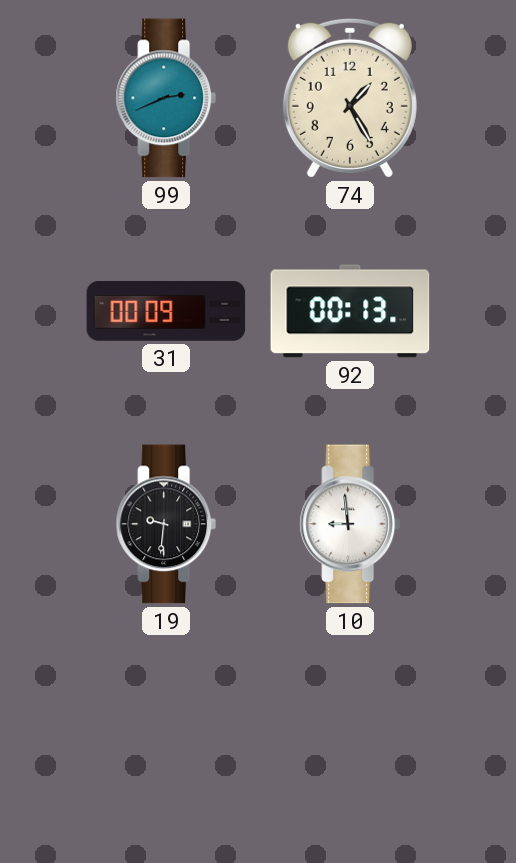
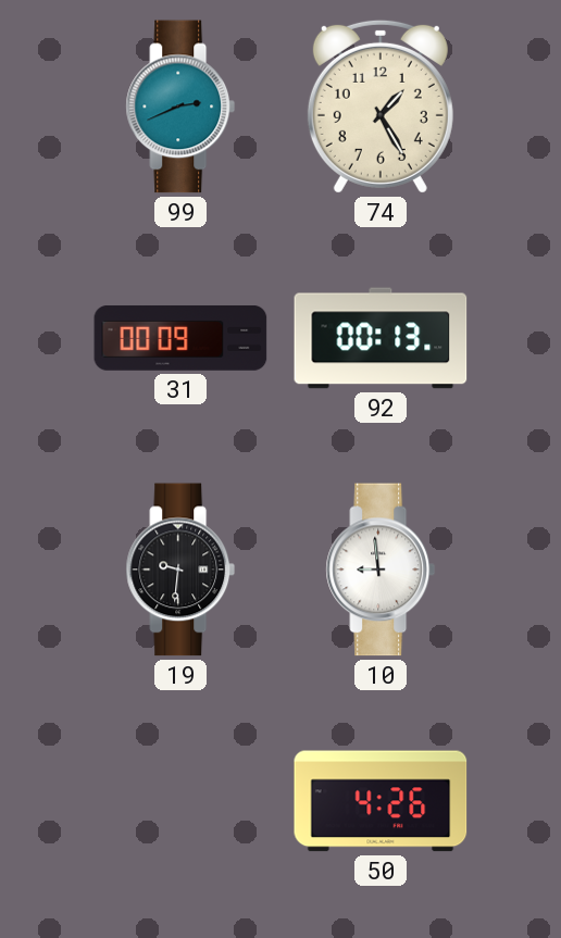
50: none -> 4:26
